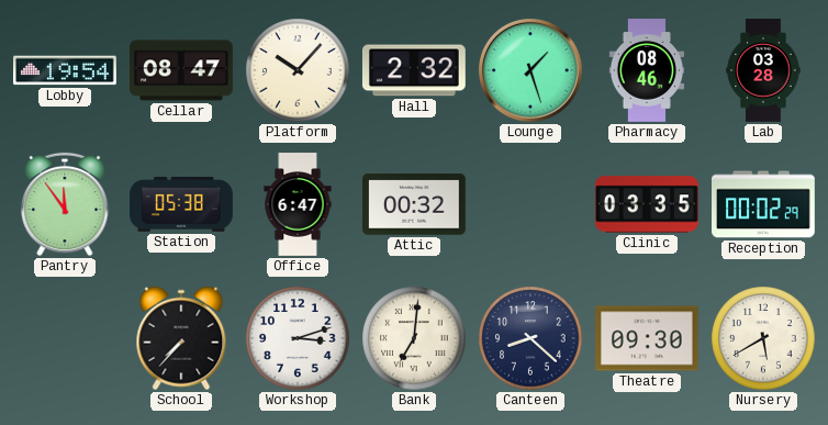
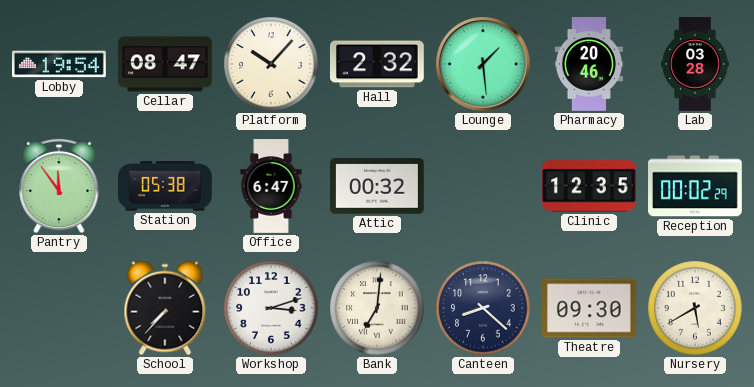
Lounge: 1:27 -> 1:29
Pharmacy: 08:46 -> 20:46
Clinic: 03:35 -> 12:35
